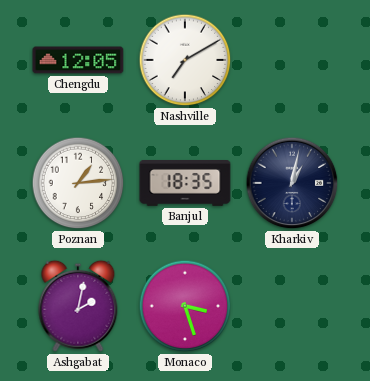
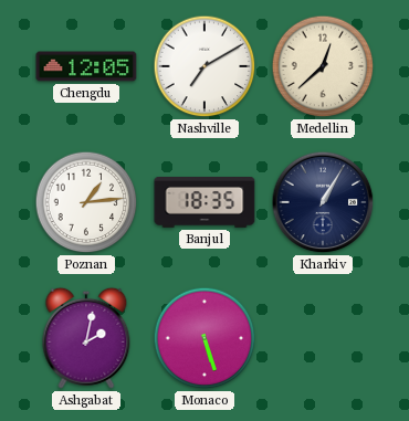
Medellin: none -> 12:38
Kharkiv: 1:02 -> 1:05
Monaco: 3:27 -> 5:27
